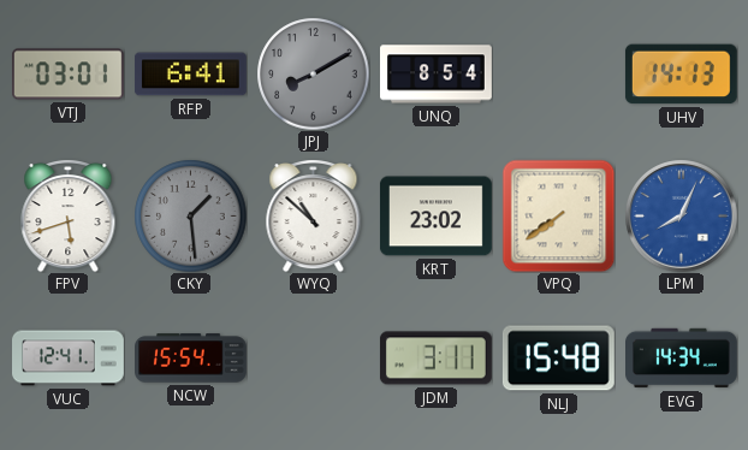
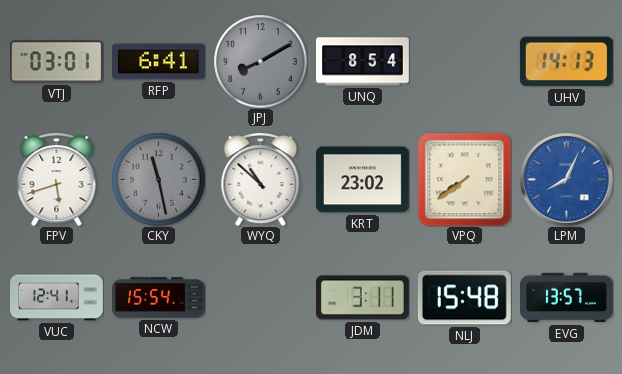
CKY: 1:29 -> 11:28
EVG: 14:34 -> 13:57
